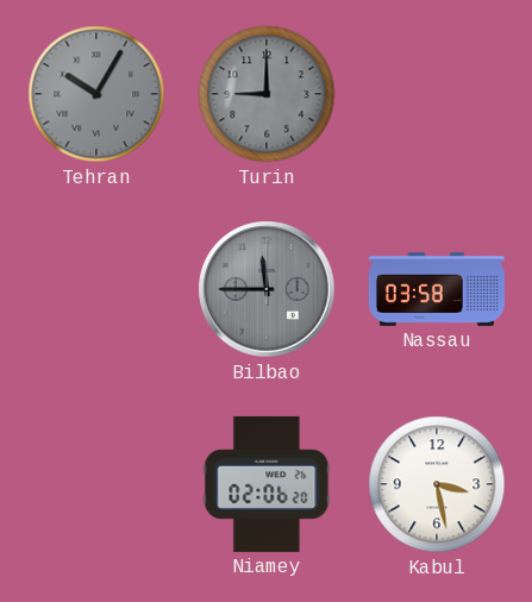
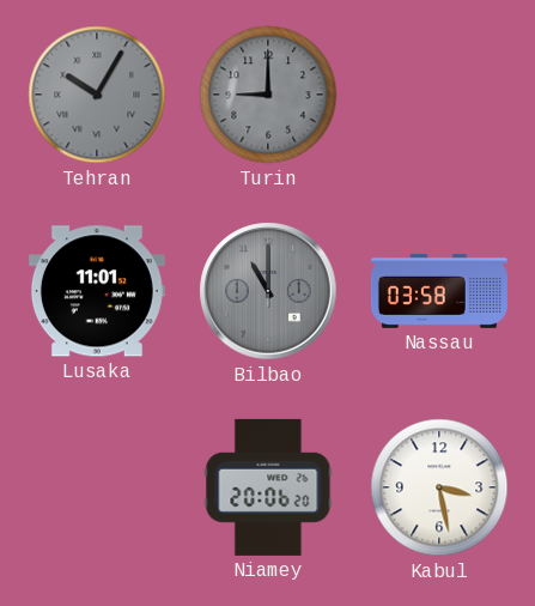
Lusaka: none -> 11:01
Bilbao: 11:45 -> 11:00
Niamey: 02:06 -> 20:06
